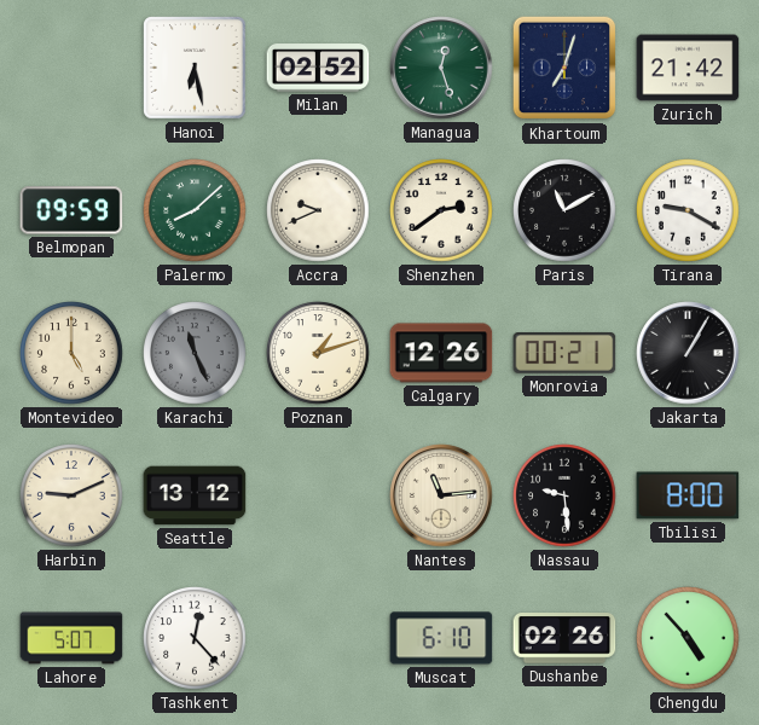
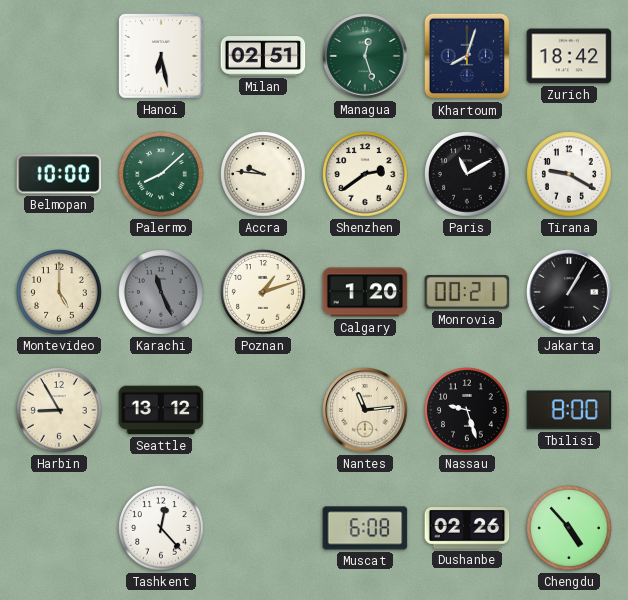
Milan: 02:52 -> 02:51
Khartoum: 7:03 -> 8:03
Zurich: 21:42 -> 18:42
Belmopan: 09:59 -> 10:00
Accra: 9:41 -> 9:46
Calgary: 12:26 -> 1:20
Harbin: 9:11 -> 8:55
Nassau: 9:29 -> 9:27
Lahore: 5:07 -> none
Muscat: 6:10 -> 6:08
